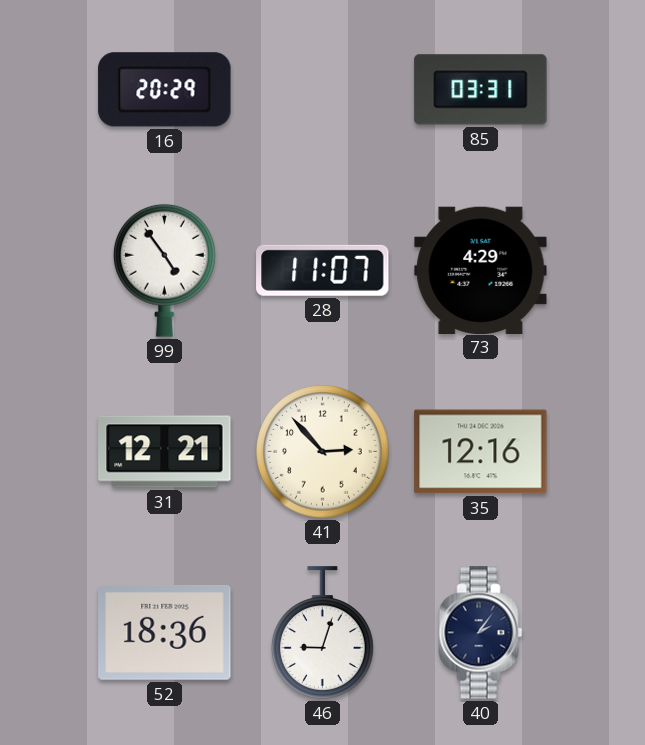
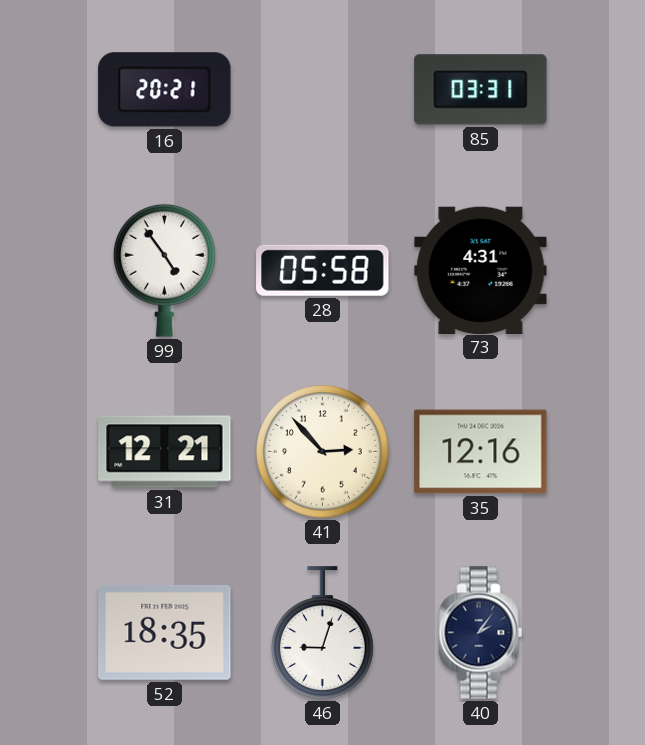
16: 20:29 -> 20:21
28: 11:07 -> 05:58
73: 4:29 -> 4:31
52: 18:36 -> 18:35
